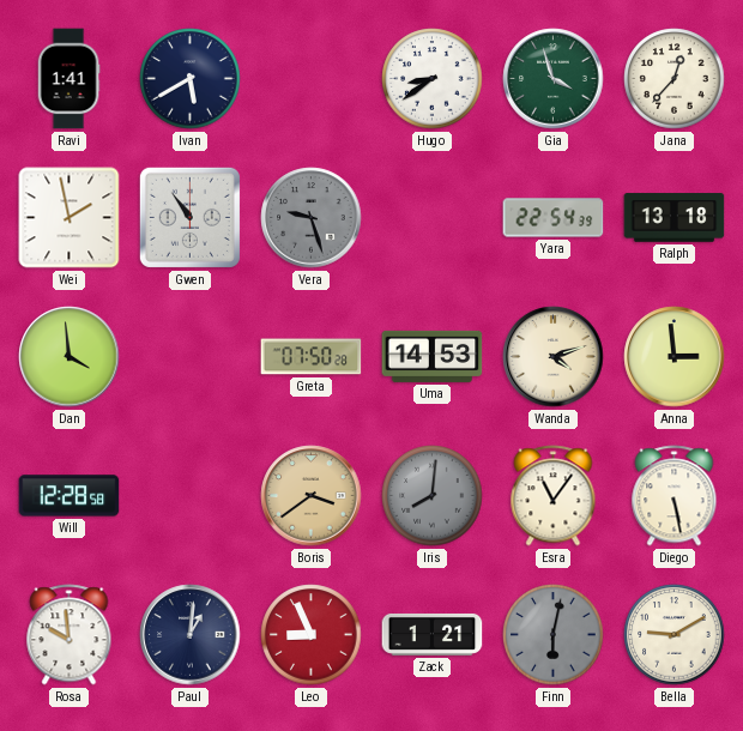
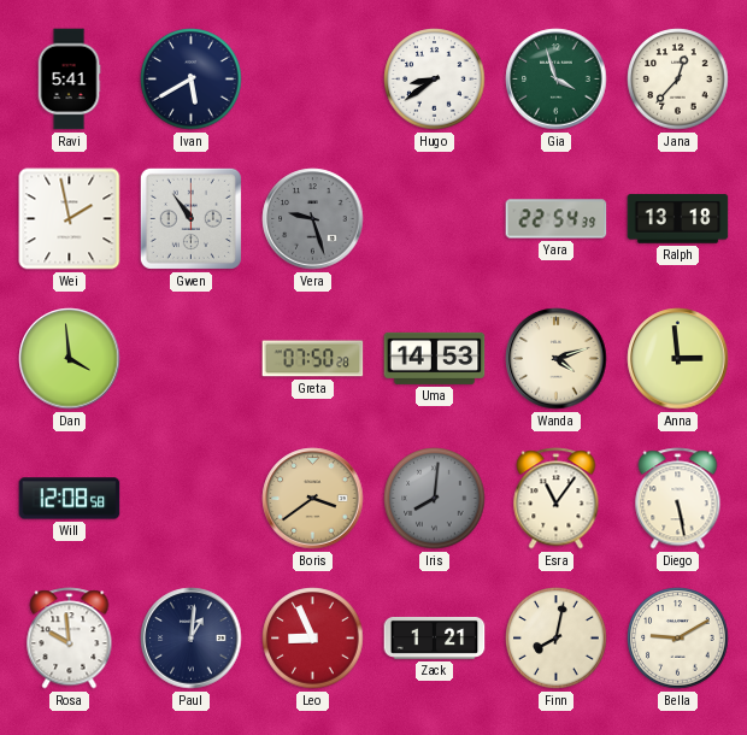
Ravi: 1:41 -> 5:41
Will: 12:28 -> 12:08
Finn: 6:02 -> 8:02
Finn dial: grey -> cream
